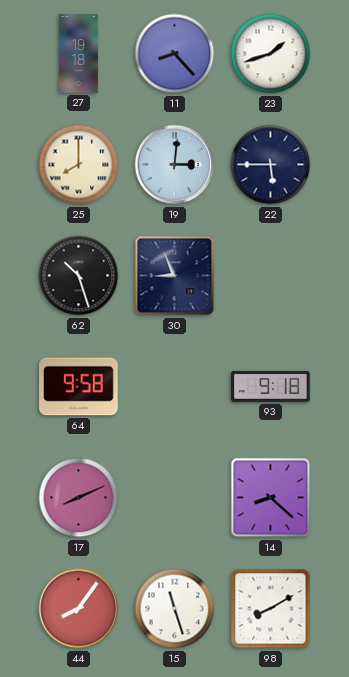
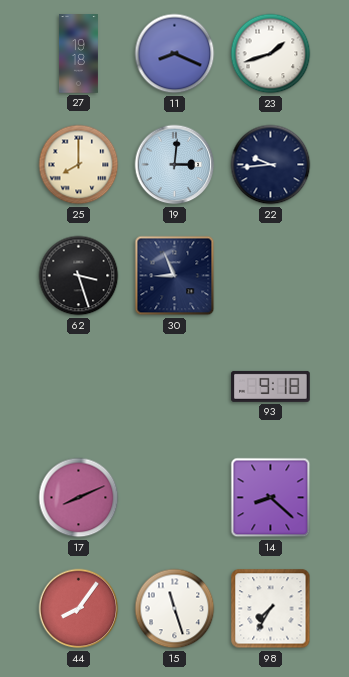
11: 8:23 -> 8:19
22: 5:45 -> 9:44
62: 10:27 -> 3:27
64: 9:58 -> none
98: 8:10 -> 7:35
